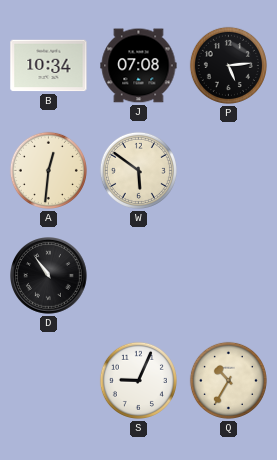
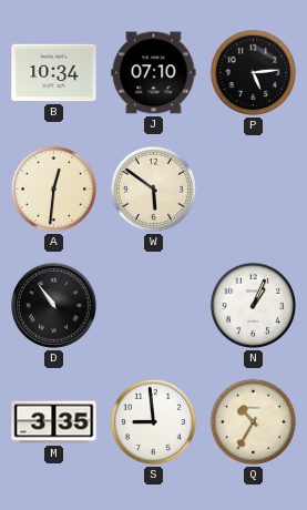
J: 07:08 -> 07:10
N: none -> 1:04
M: none -> 3:35
S: 9:04 -> 8:59
